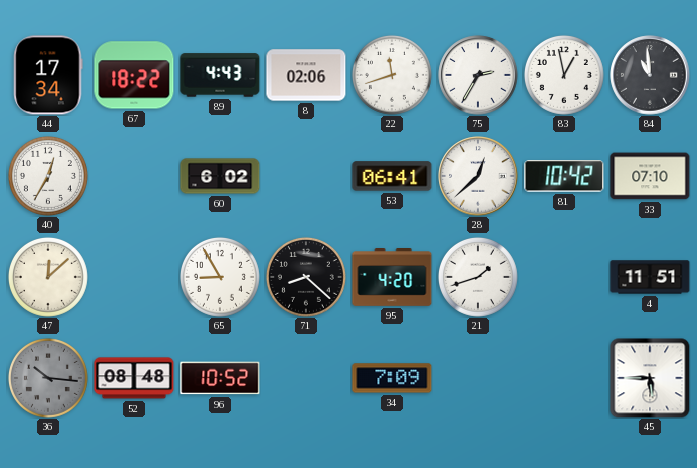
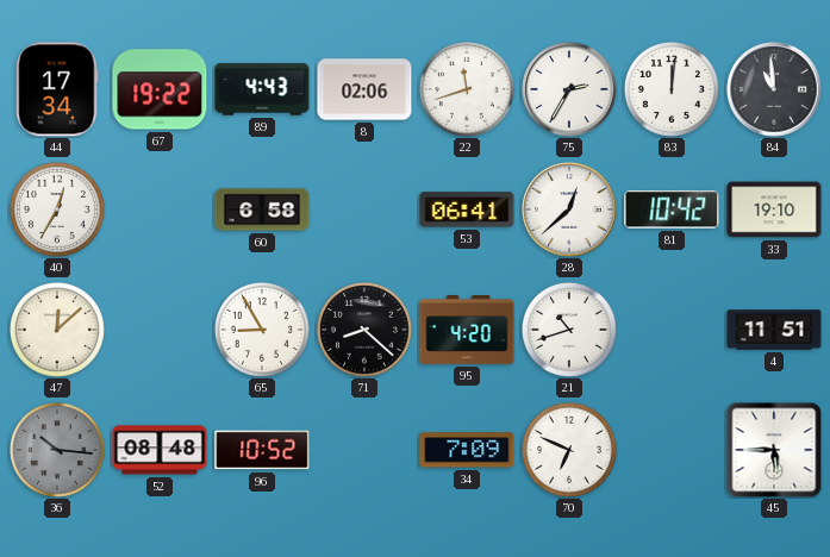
67: 18:22 -> 19:22
83: 12:58 -> 12:01
60: 6:02 -> 6:58
33: 07:10 -> 19:10
21: 1:42 -> 10:42
70: none -> 6:49
